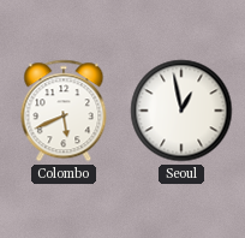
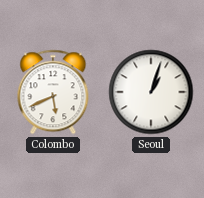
Seoul: 12:58 -> 1:03
